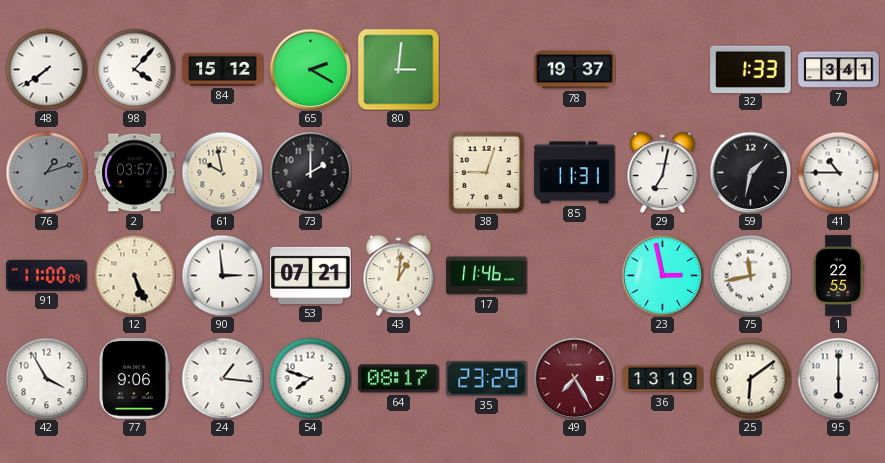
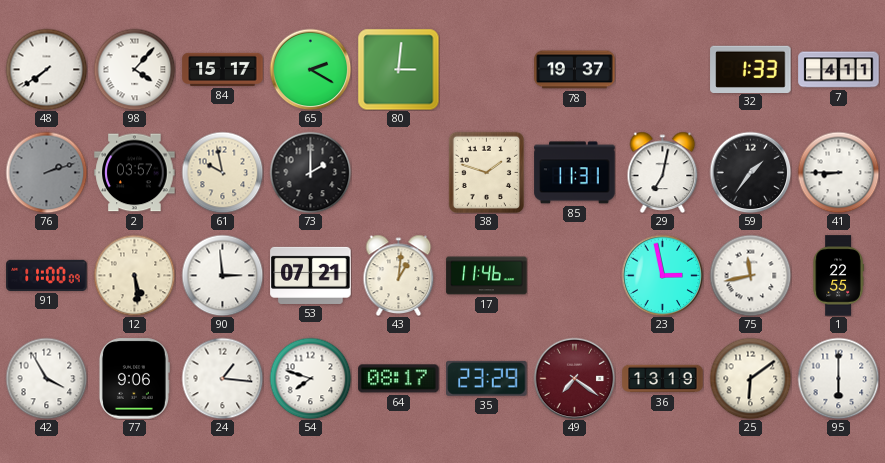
84: 15:12 -> 15:17
7: 3:41 -> 4:11
76: 1:12 -> 2:12
38: 9:03 -> 1:48
59: 1:32 -> 1:36
41: 10:45 -> 8:45
12: 5:26 -> 5:29
49: 7:25 -> 7:21
